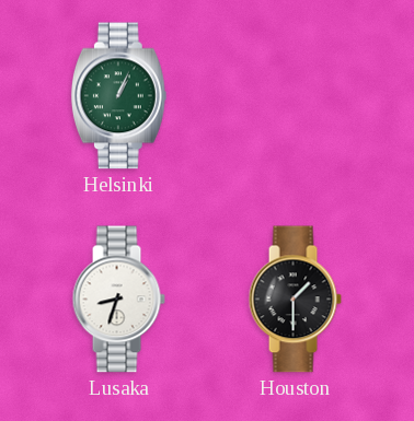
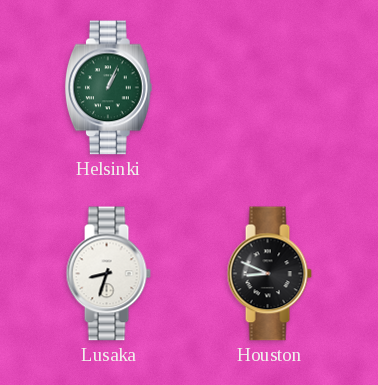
Houston: 1:30 -> 8:49
